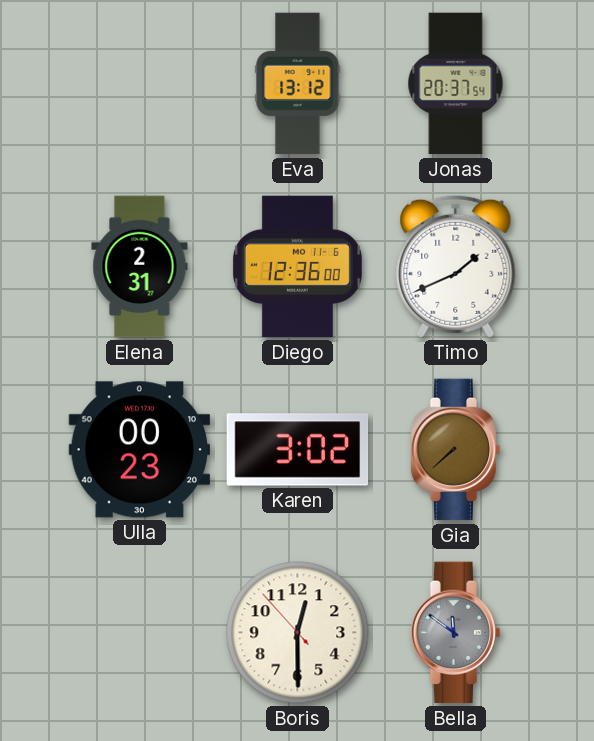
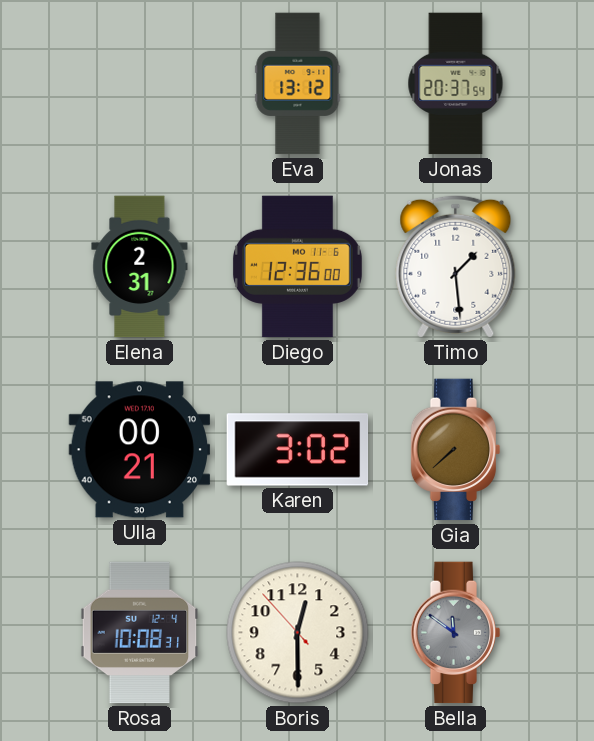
Timo: 1:41 -> 1:29
Ulla: 00:23 -> 00:21
Rosa: none -> 10:08
